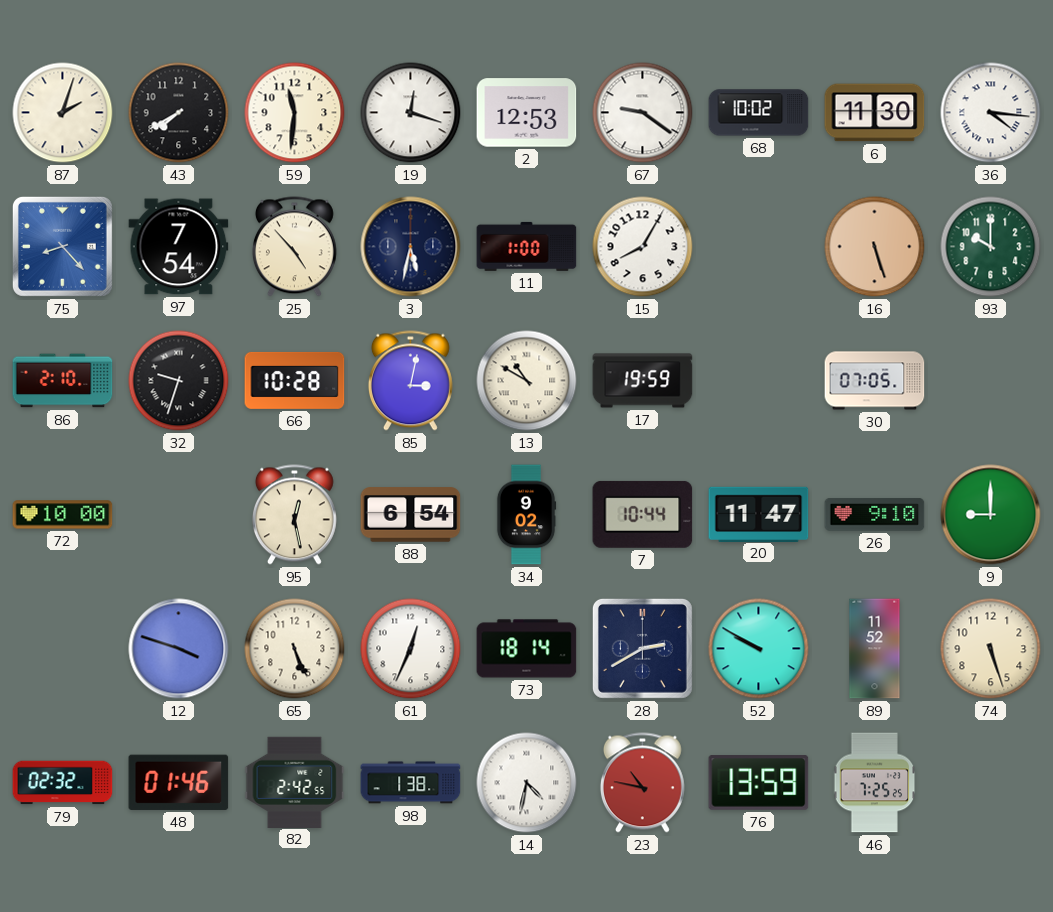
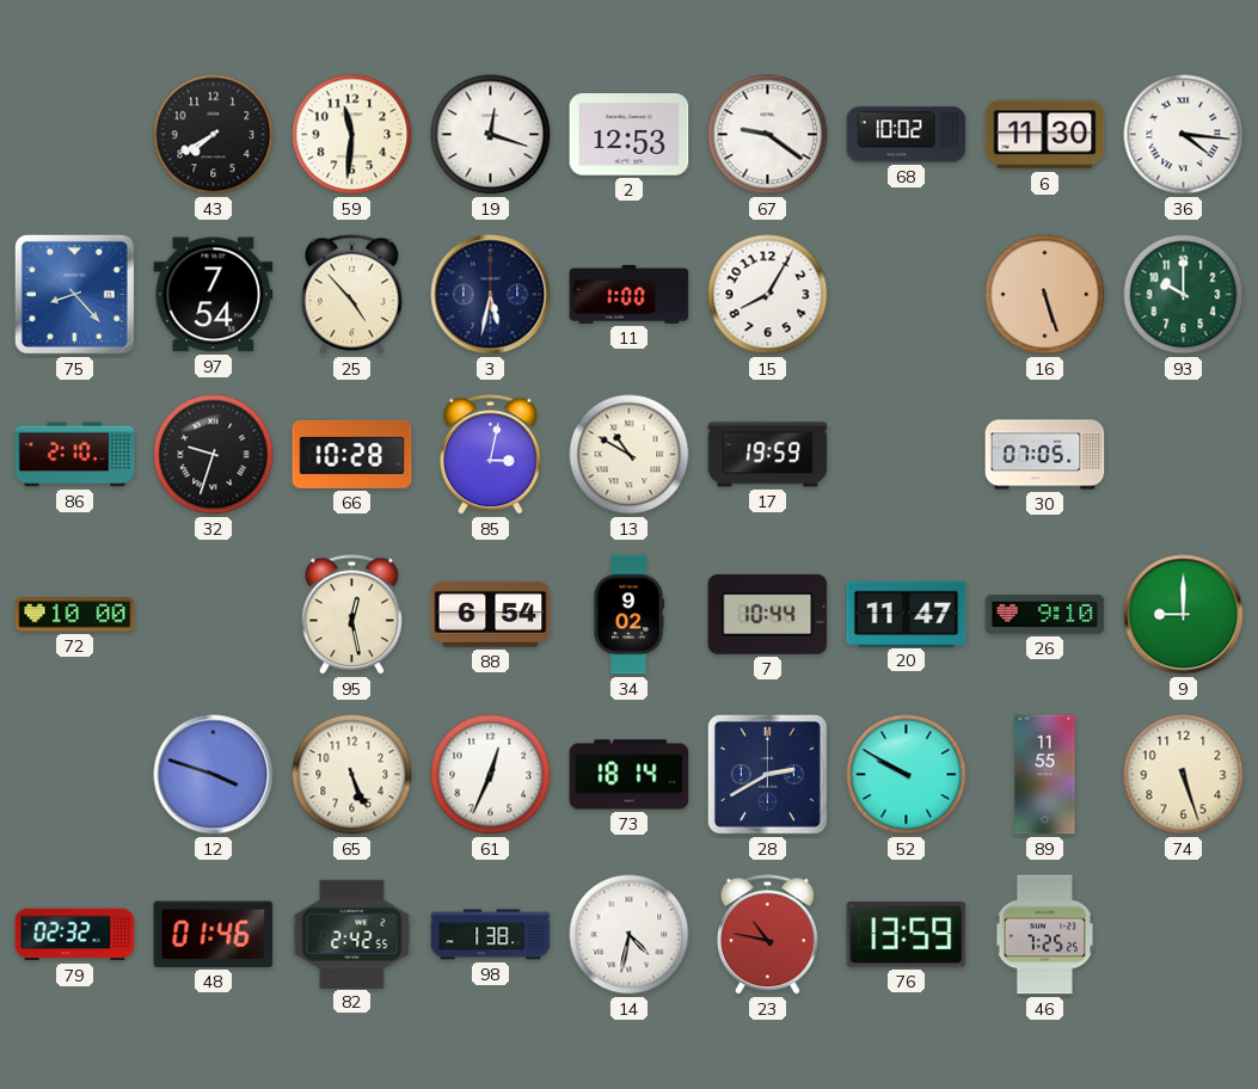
87: 2:03 -> none
89: 11:52 -> 11:55
